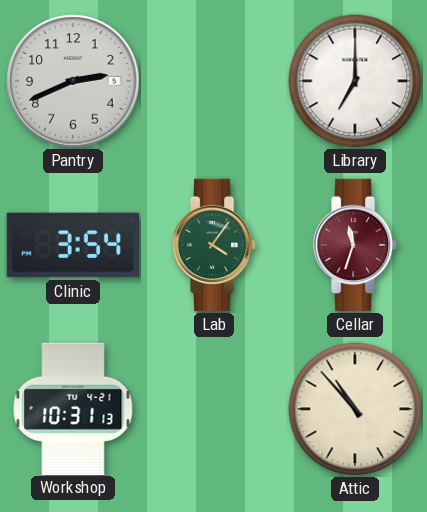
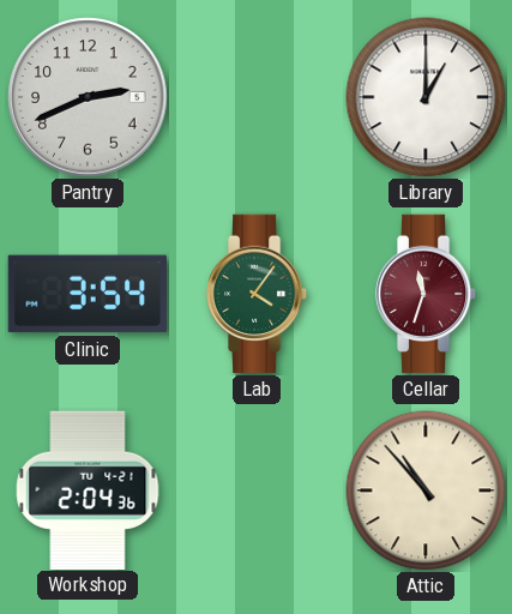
Library: 7:00 -> 1:00
Workshop: 10:31 -> 2:04
